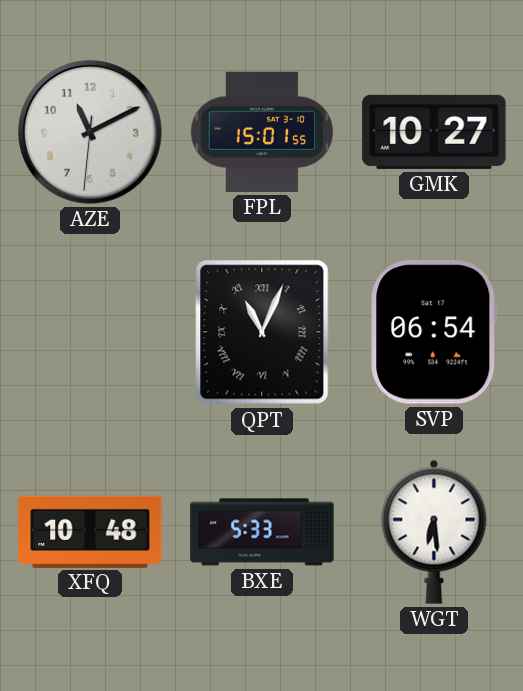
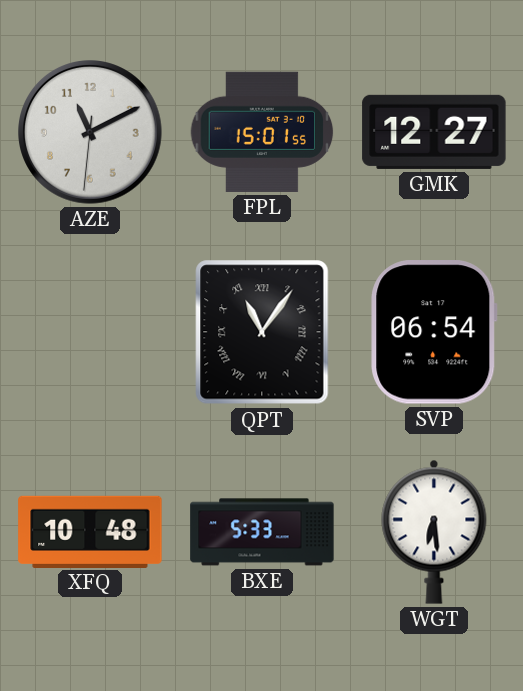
GMK: 10:27 -> 12:27
QPT: 11:04 -> 11:06
